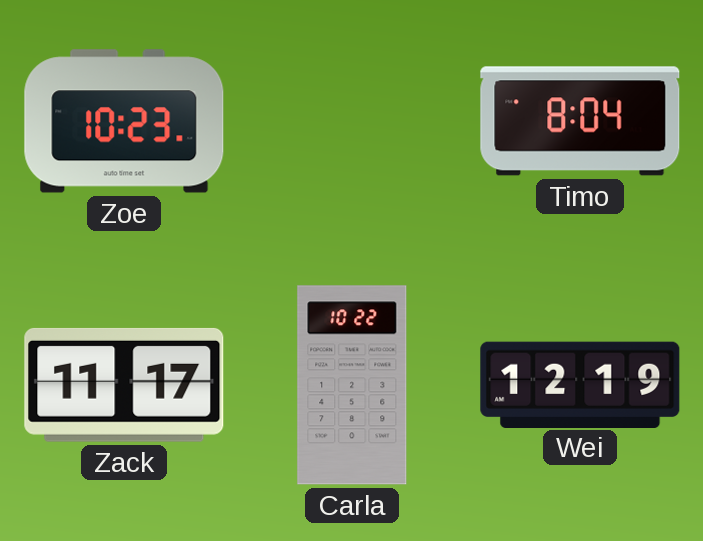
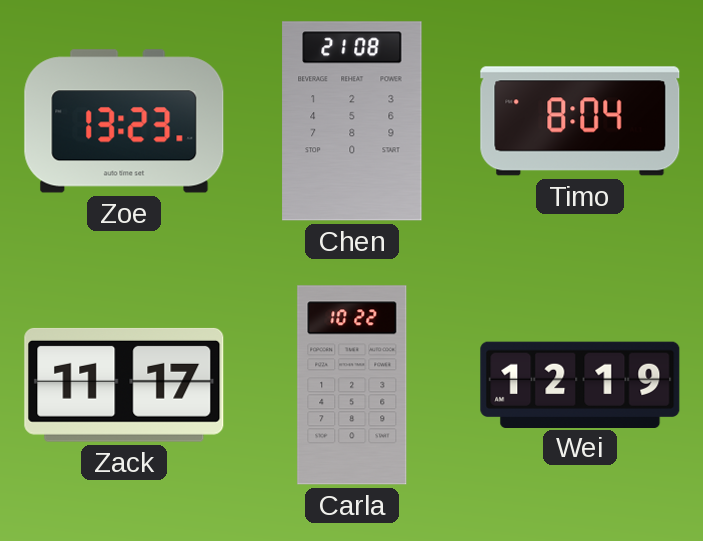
Zoe: 10:23 -> 13:23
Chen: none -> 21:08
